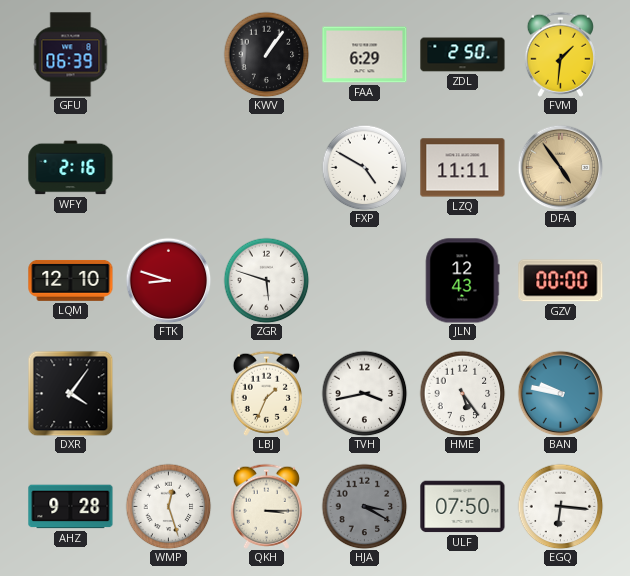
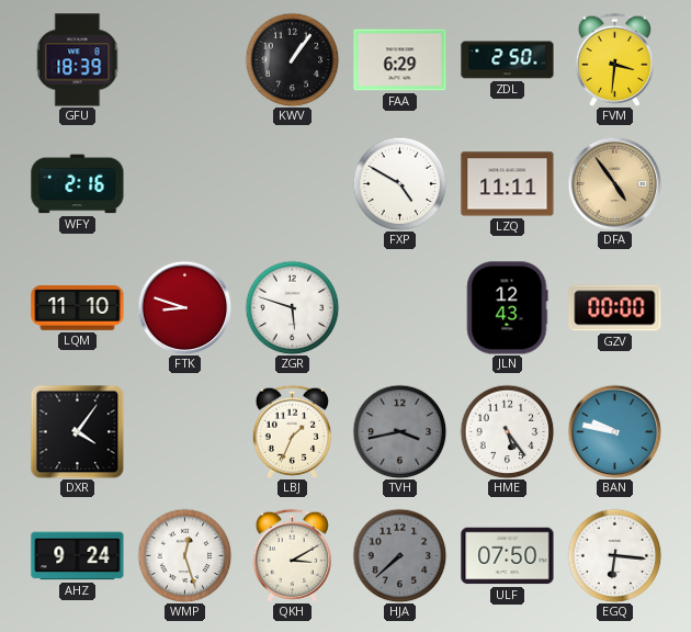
GFU: 06:39 -> 18:39
FVM: 1:31 -> 3:31
LQM: 12:10 -> 11:10
TVH dial: white -> grey
AHZ: 9:28 -> 9:24
QKH: 3:15 -> 3:10
HJA: 3:20 -> 7:38
